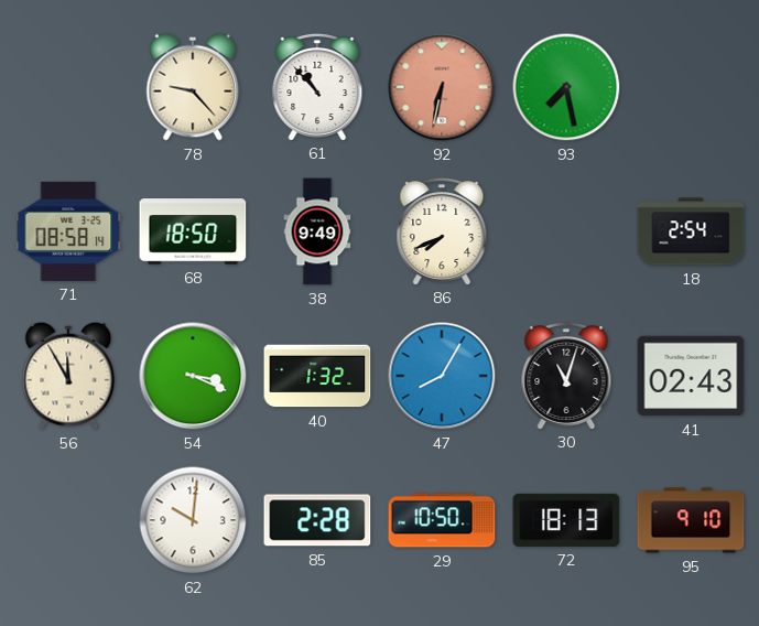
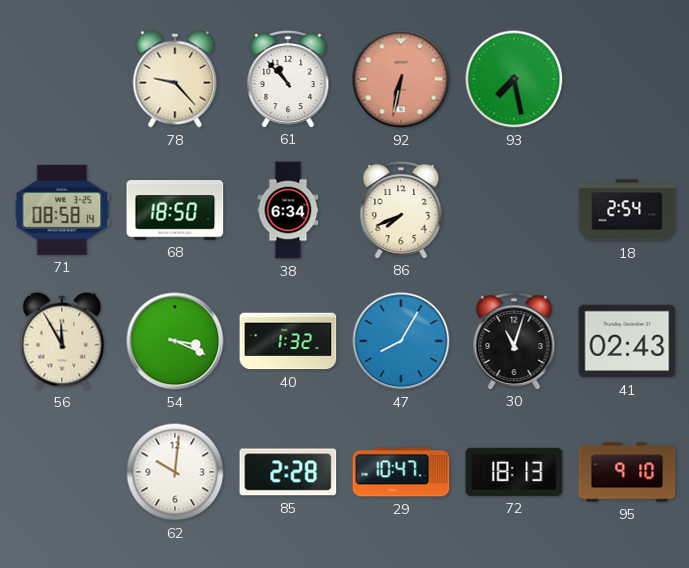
38: 9:49 -> 6:34
29: 10:50 -> 10:47
